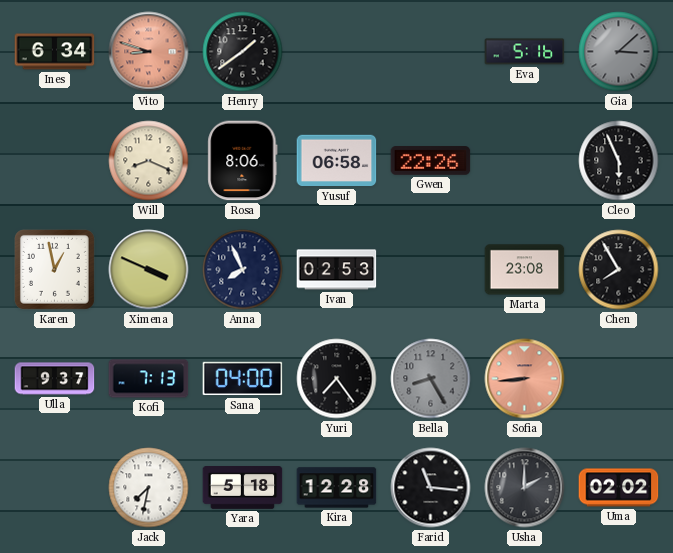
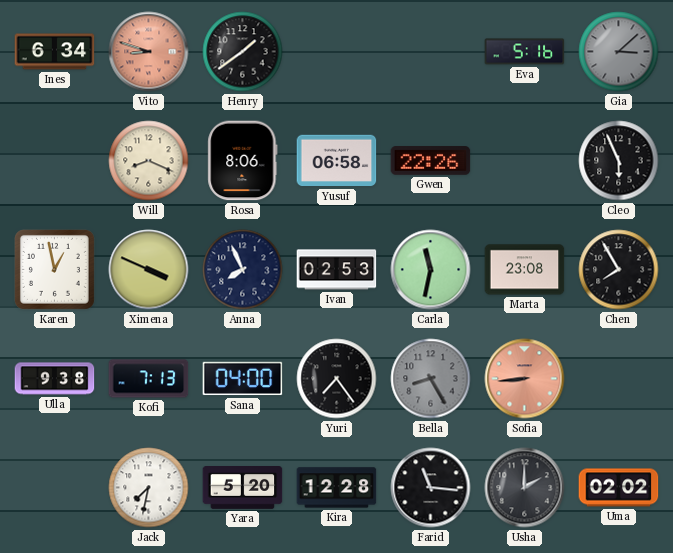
Carla: none -> 11:32
Ulla: 9:37 -> 9:38
Yara: 5:18 -> 5:20
